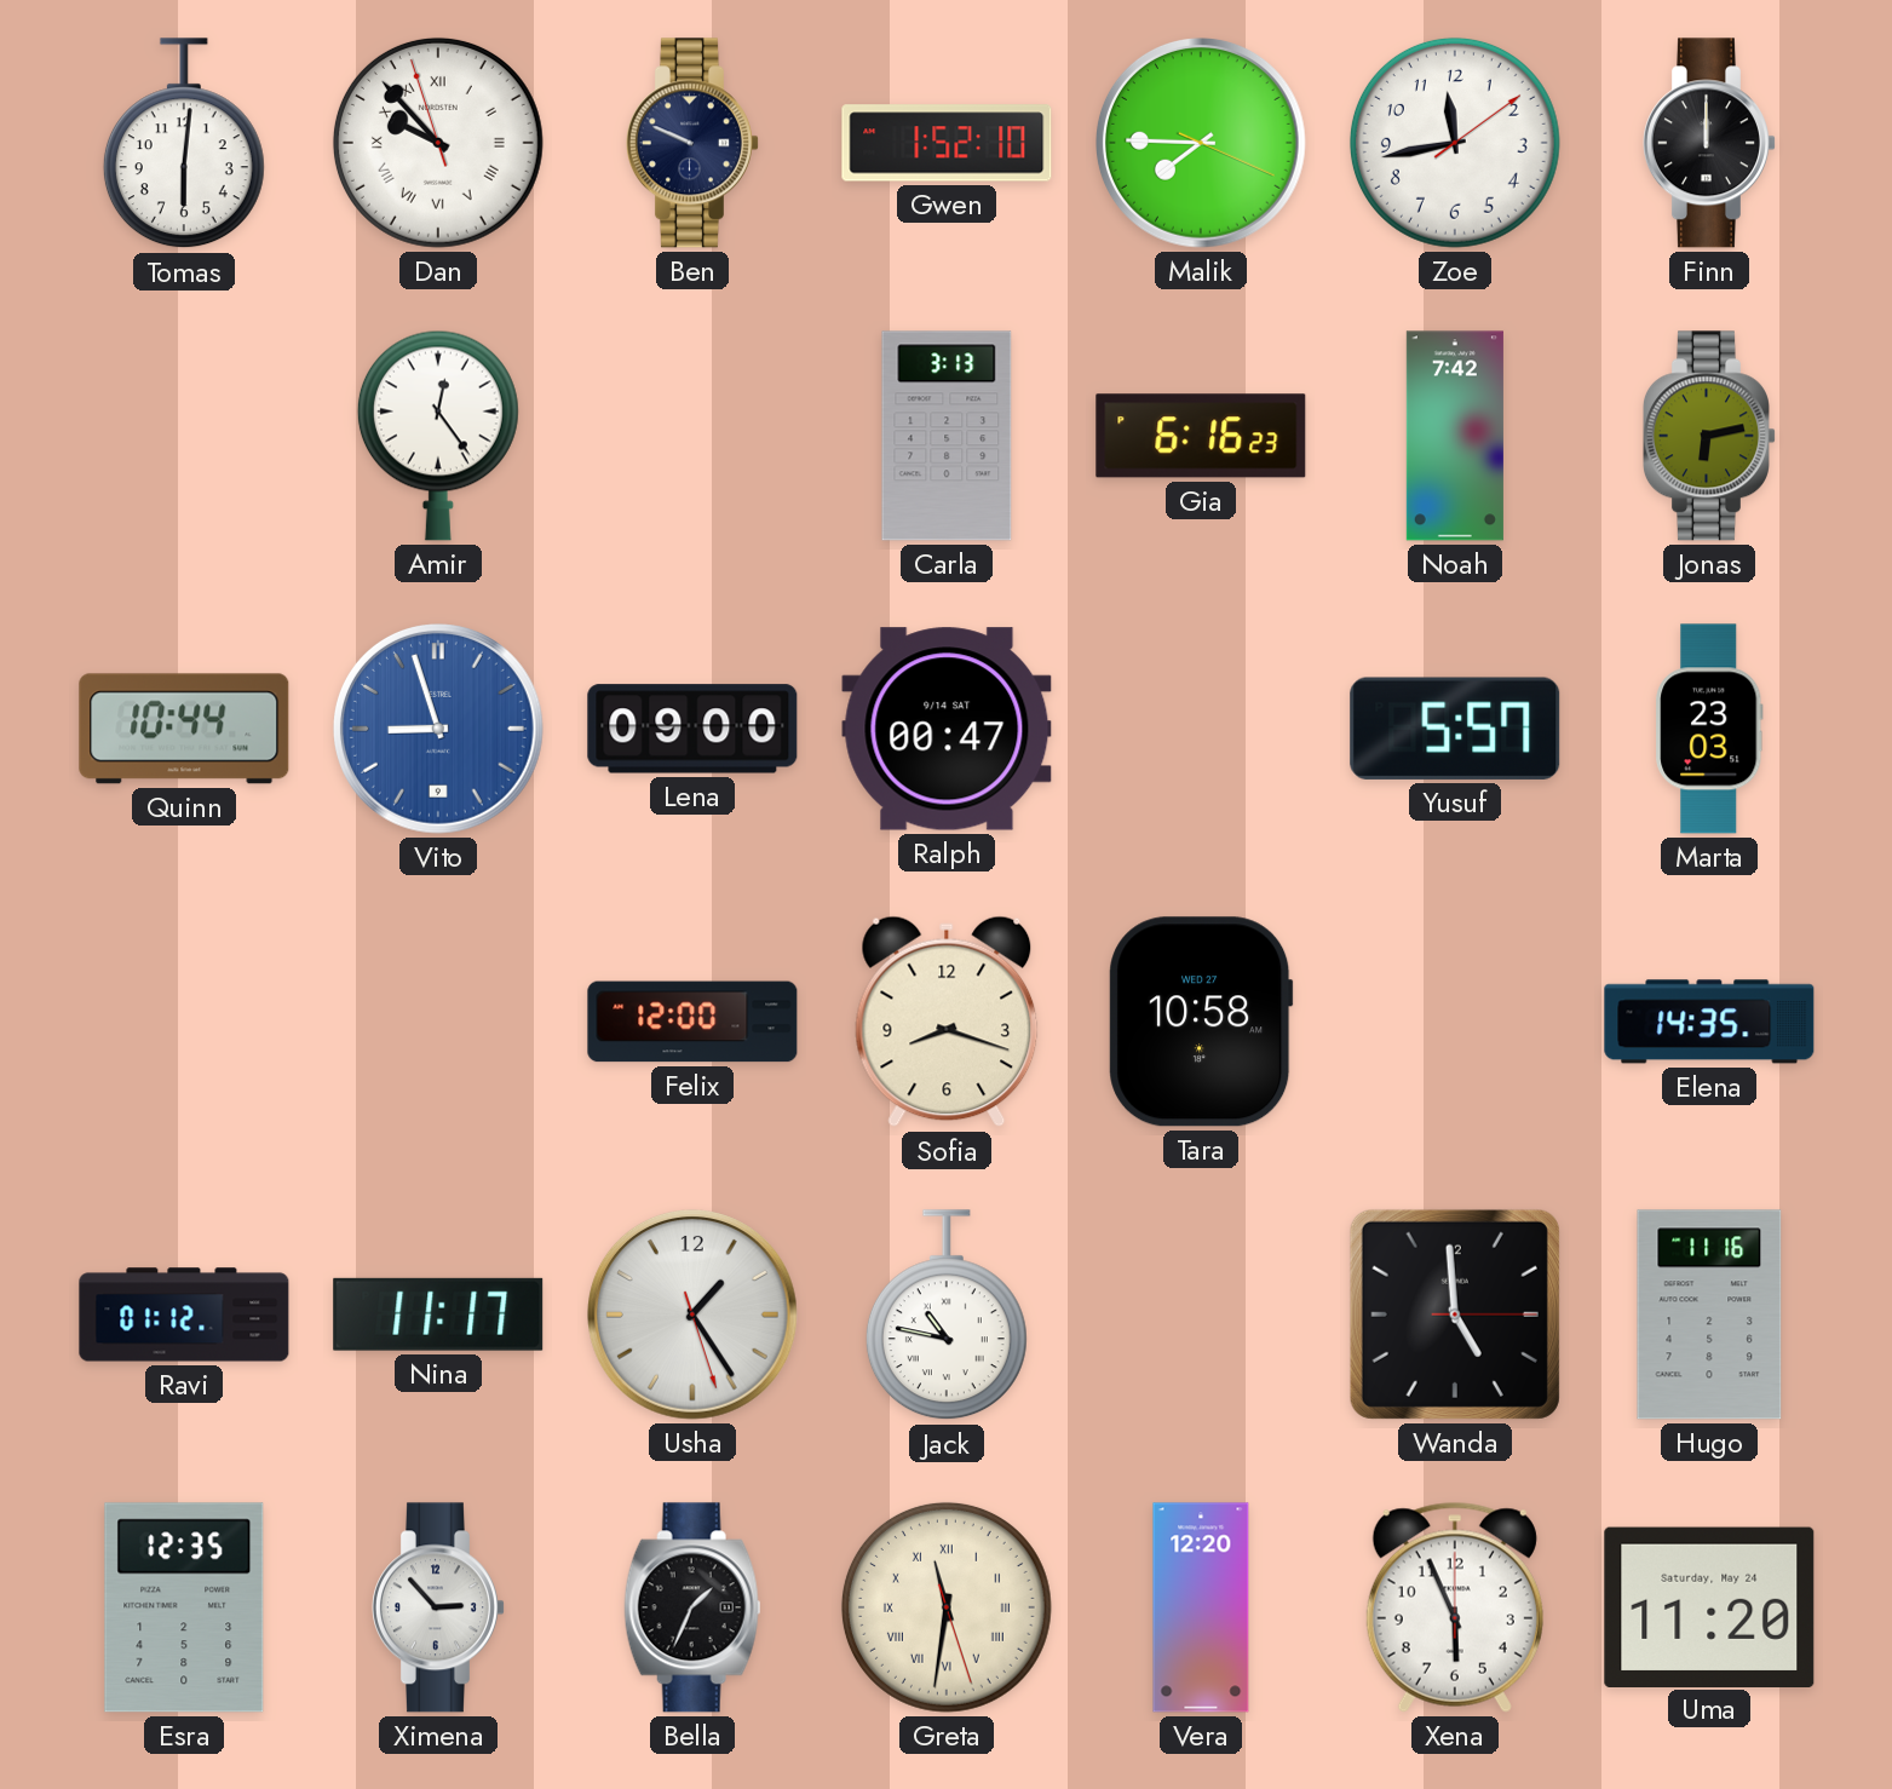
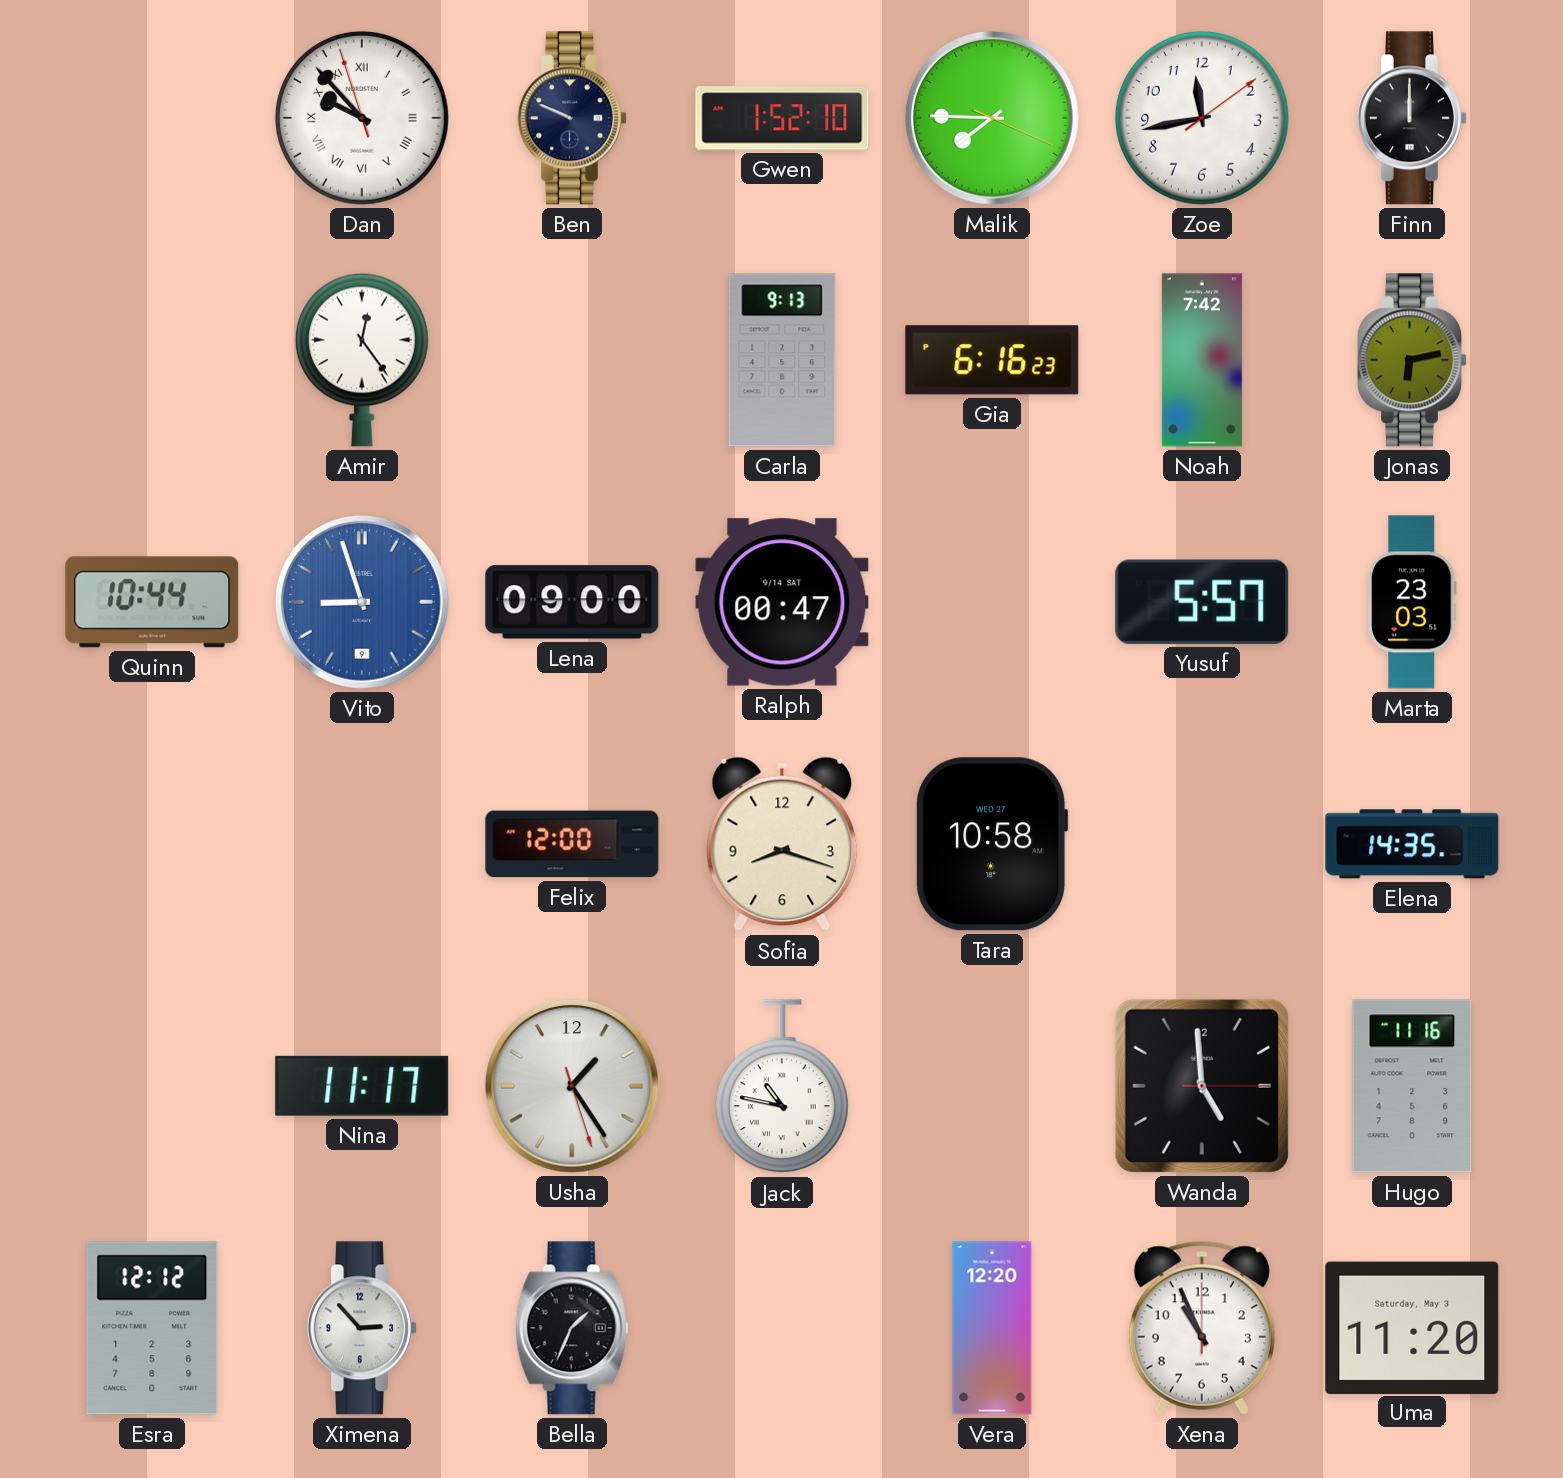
Tomas: 6:01 -> none
Carla: 3:13 -> 9:13
Ravi: 01:12 -> none
Esra: 12:35 -> 12:12
Greta: 11:31 -> none
Xena: 5:56 -> 10:56
Uma date: Saturday, May 24 -> Saturday, May 3
